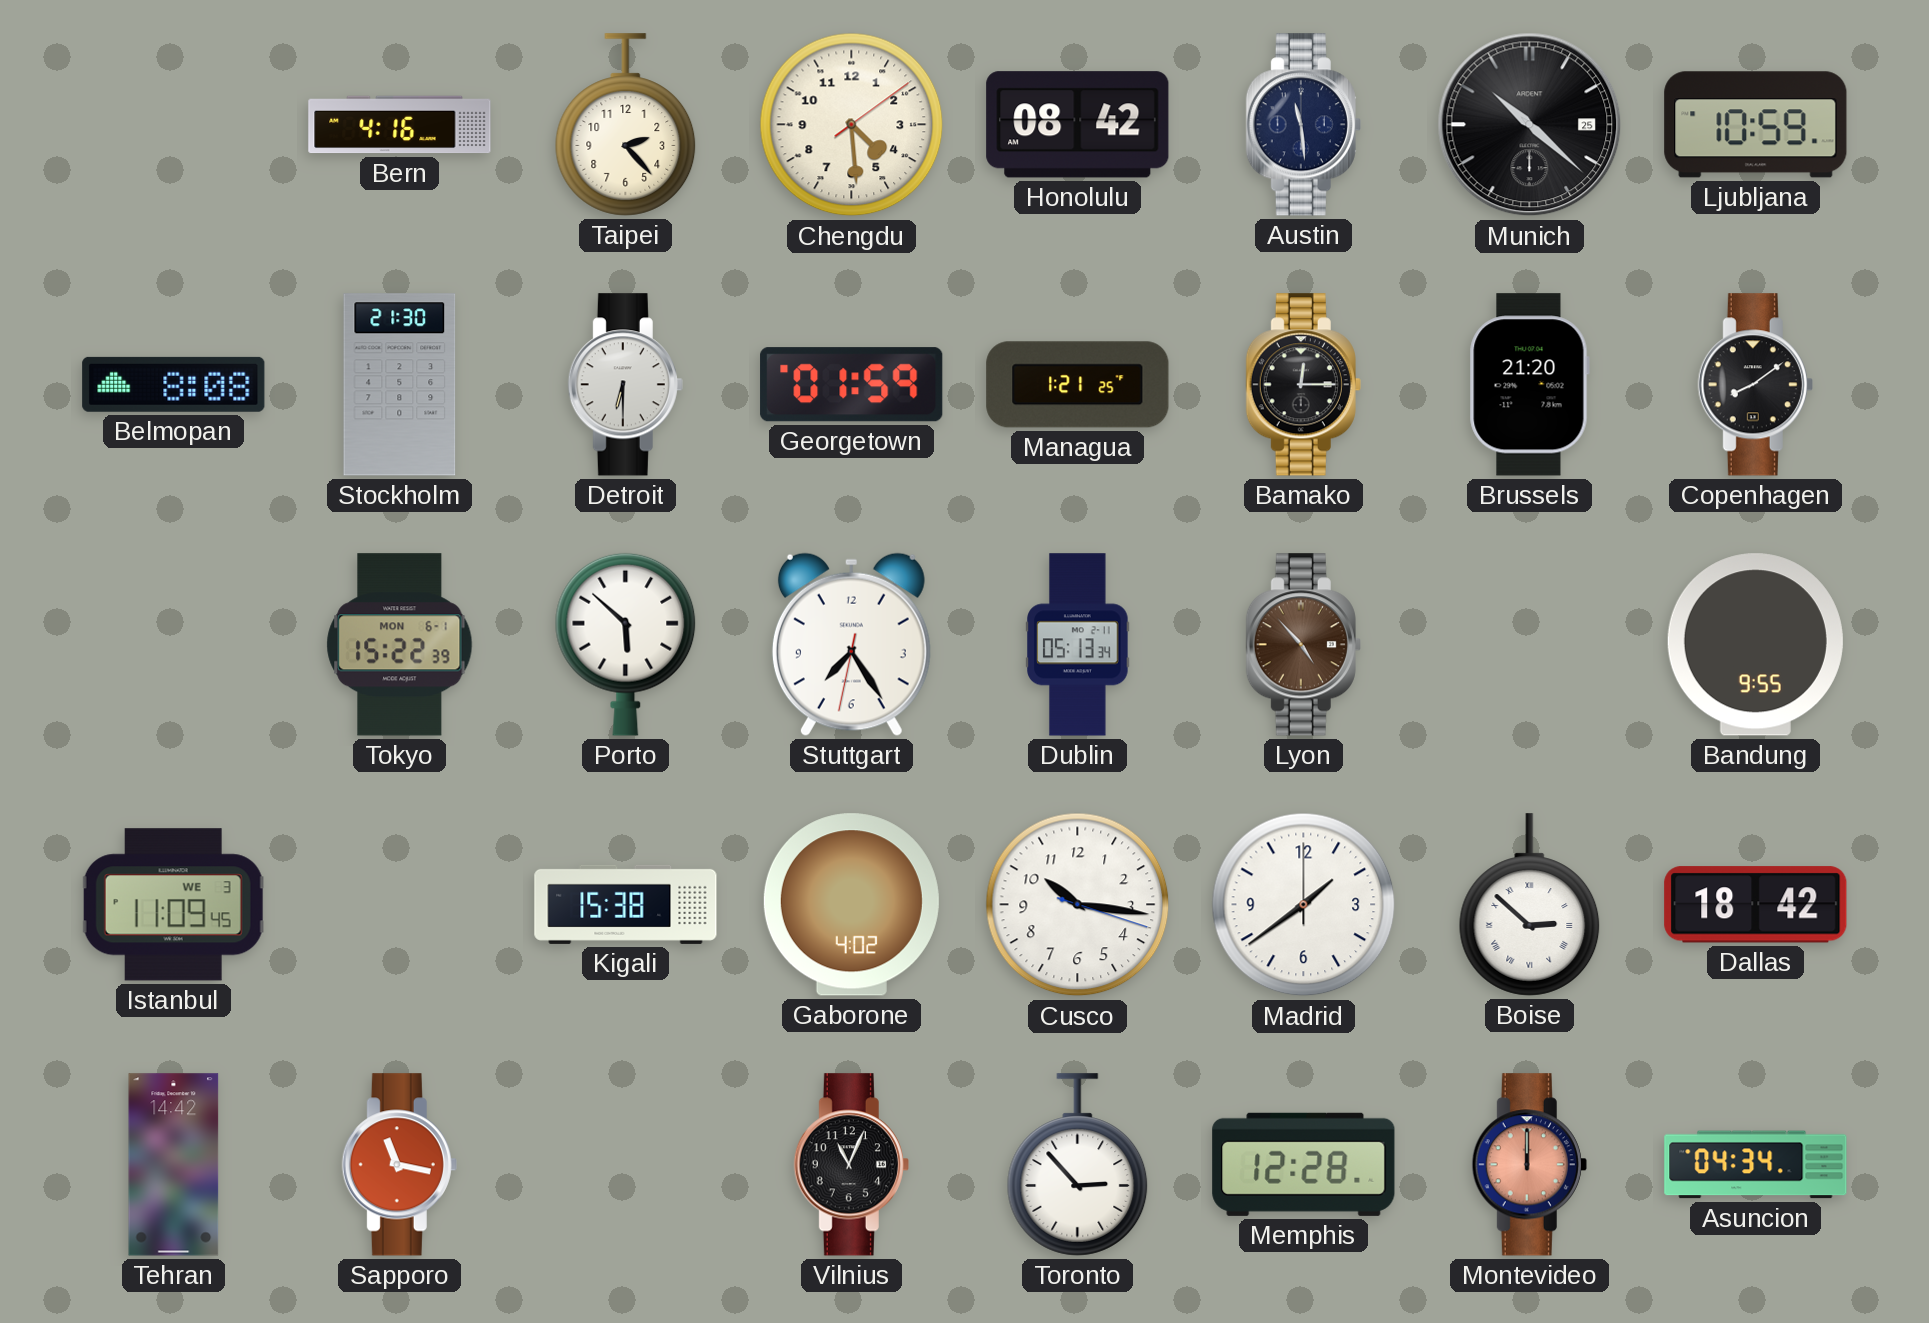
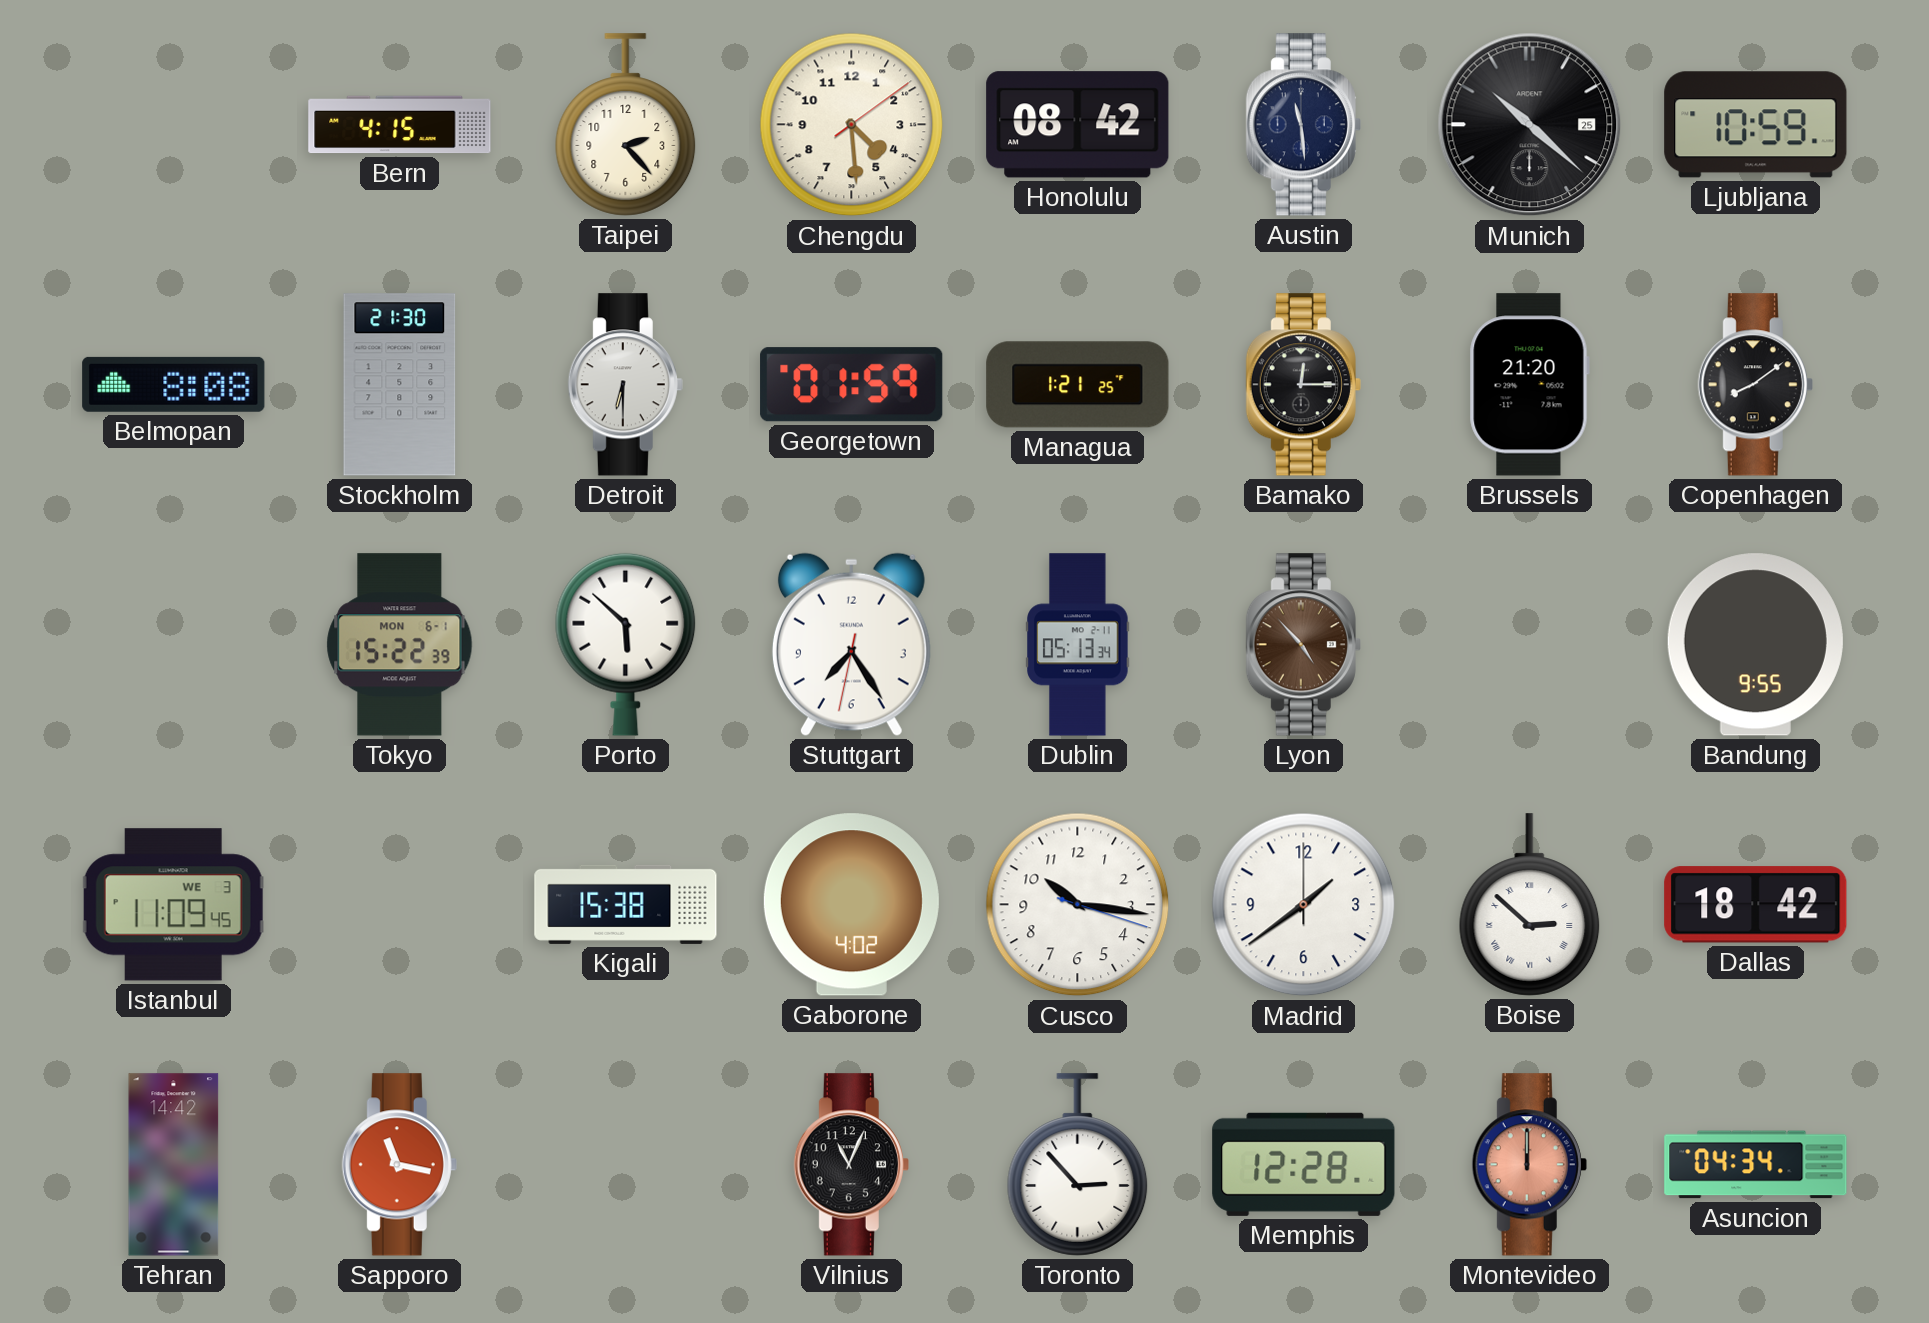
Bern: 4:16 -> 4:15
